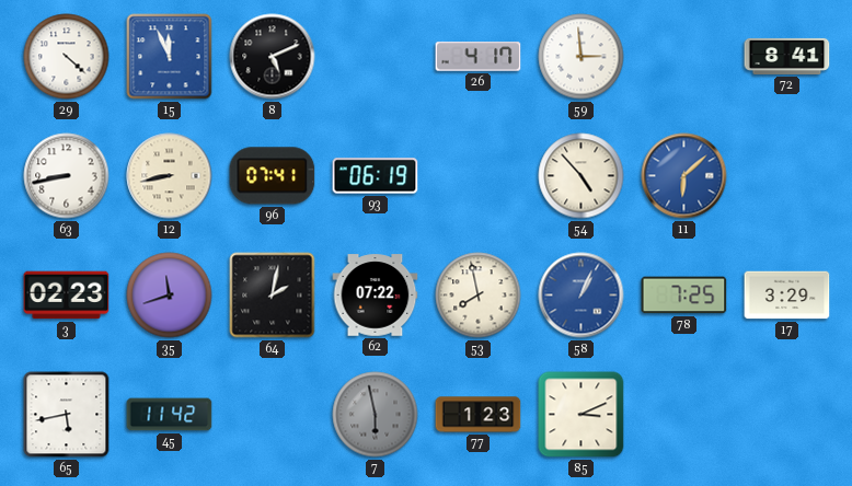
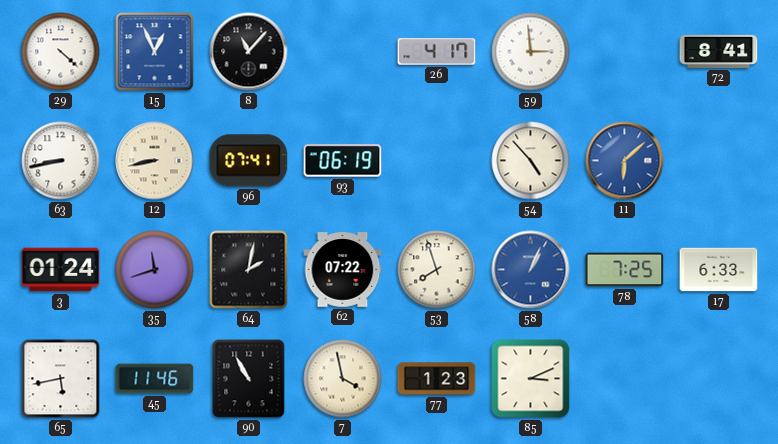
15: 11:56 -> 12:56
8: 5:11 -> 11:07
3: 02:23 -> 01:24
53: 7:58 -> 7:57
17: 3:29 -> 6:33
45: 11:42 -> 11:46
90: none -> 10:55
7: 5:58 -> 3:58
7 dial: grey -> cream
